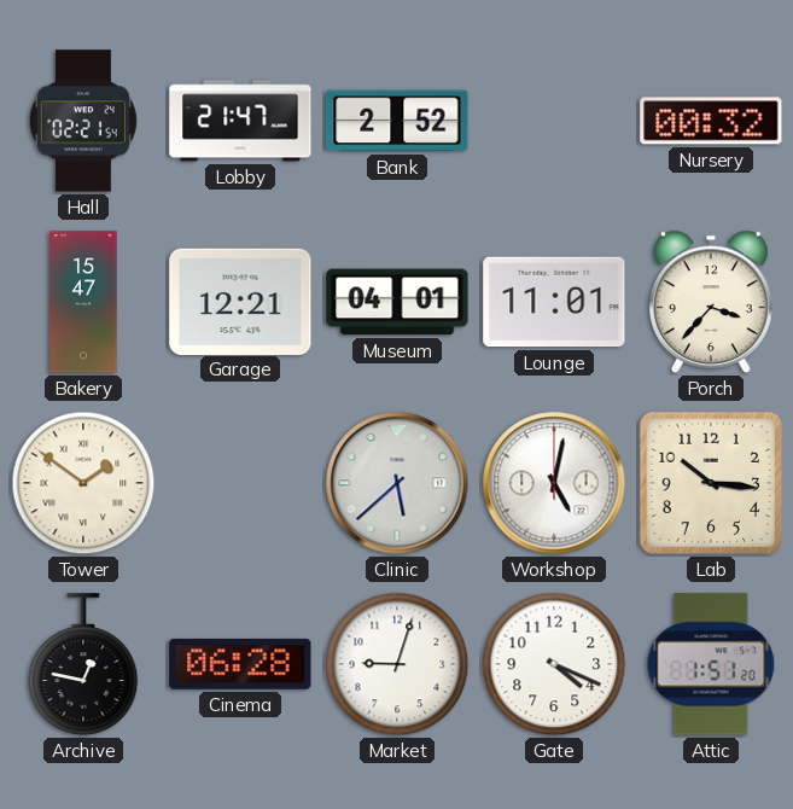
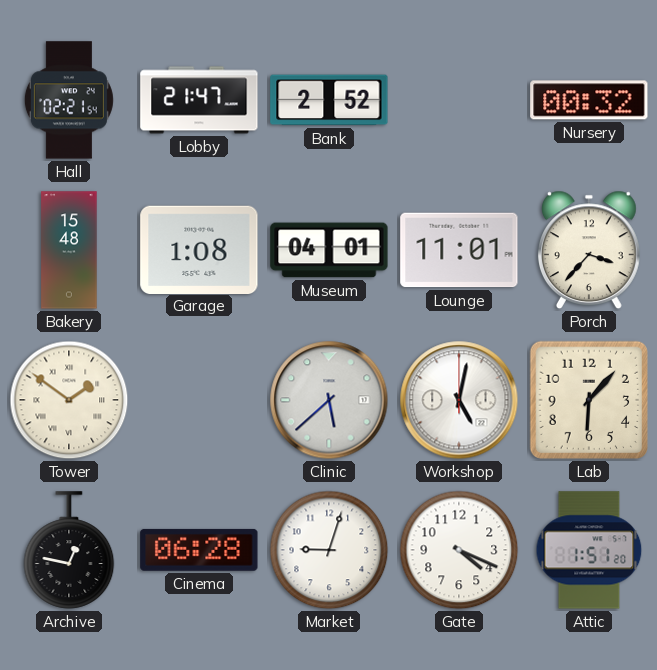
Bakery: 15:47 -> 15:48
Garage: 12:21 -> 1:08
Lab: 10:16 -> 6:07
